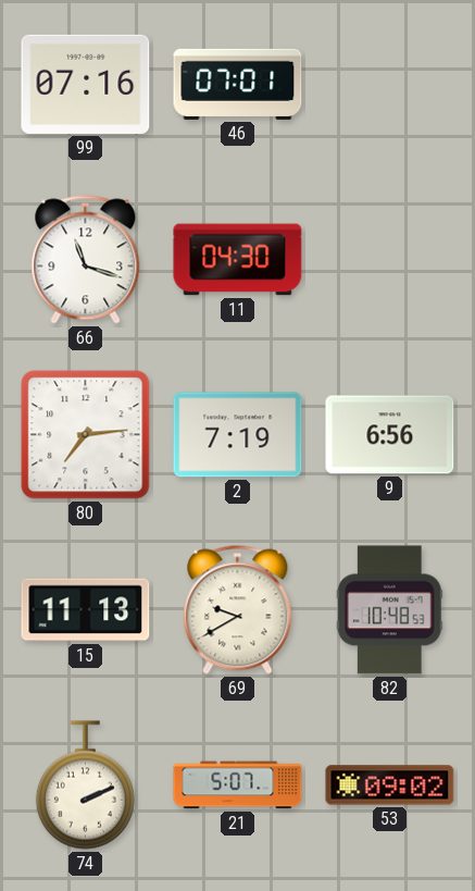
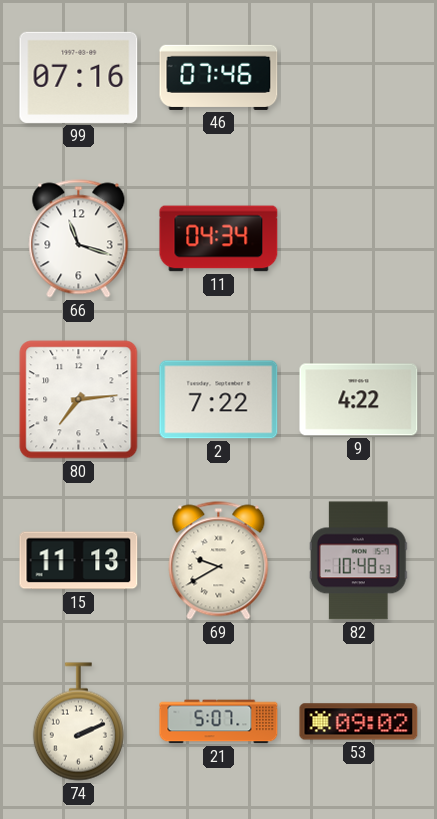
46: 07:01 -> 07:46
11: 04:30 -> 04:34
2: 7:19 -> 7:22
9: 6:56 -> 4:22
